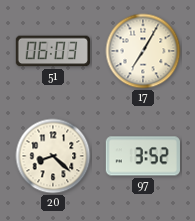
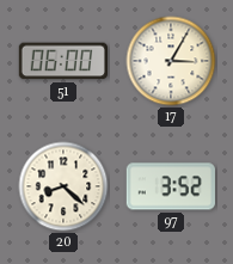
51: 06:03 -> 06:00
17: 7:05 -> 3:05
